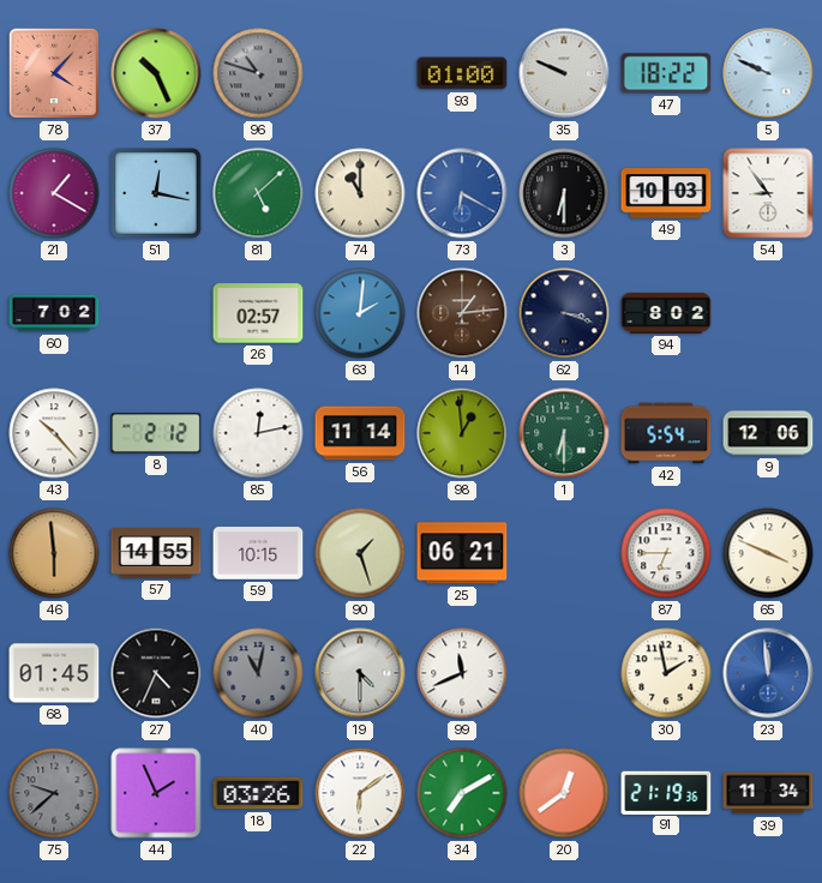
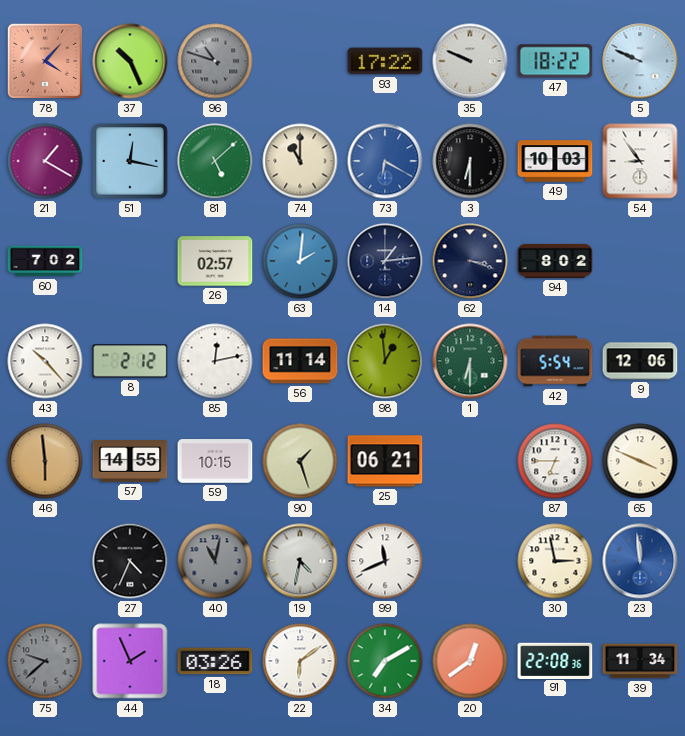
93: 01:00 -> 17:22
14 dial: brown -> navy
68: 01:45 -> none
19: 4:30 -> 4:32
30: 1:58 -> 2:58
91: 21:19 -> 22:08
